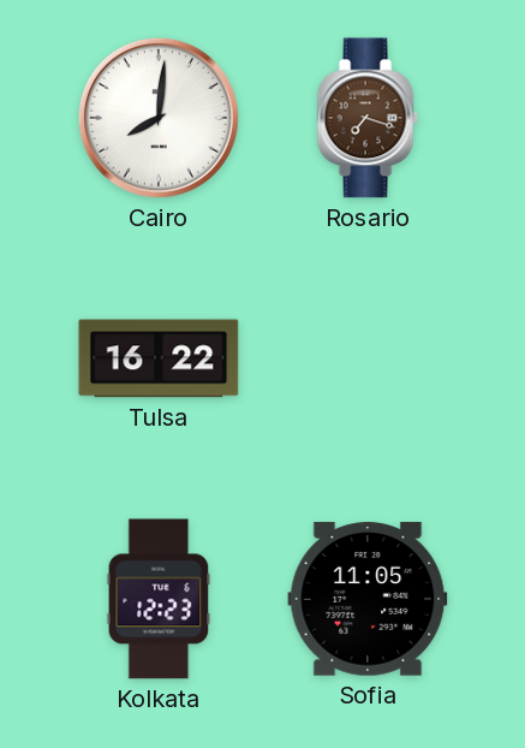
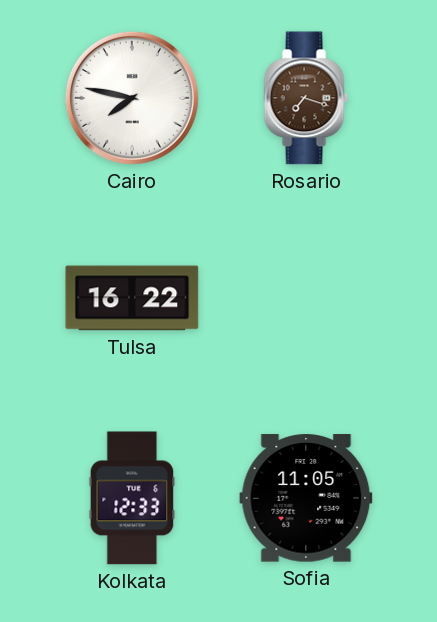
Cairo: 8:01 -> 7:47
Kolkata: 12:23 -> 12:33
